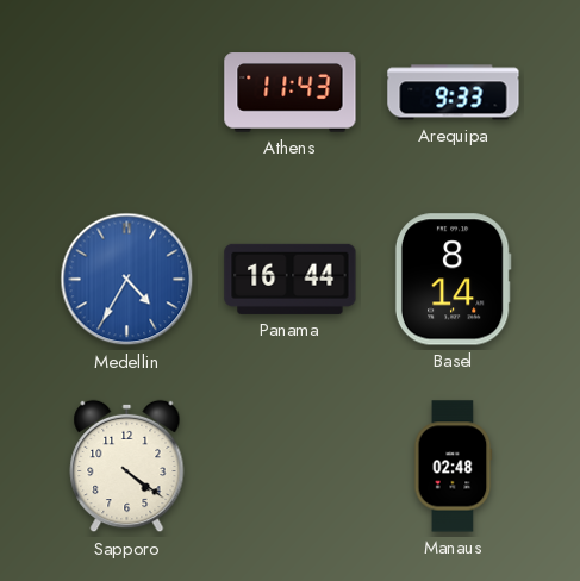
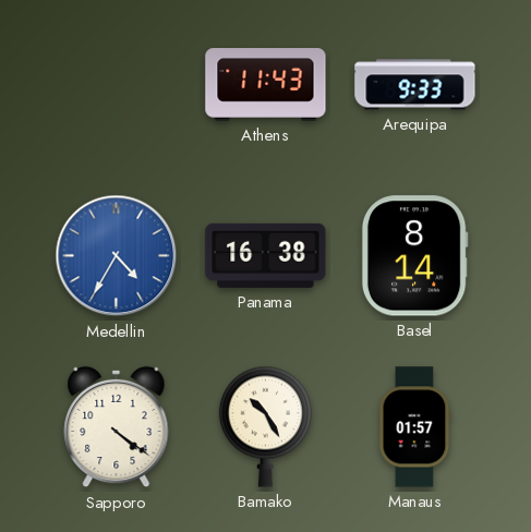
Panama: 16:44 -> 16:38
Bamako: none -> 10:25
Manaus: 02:48 -> 01:57
